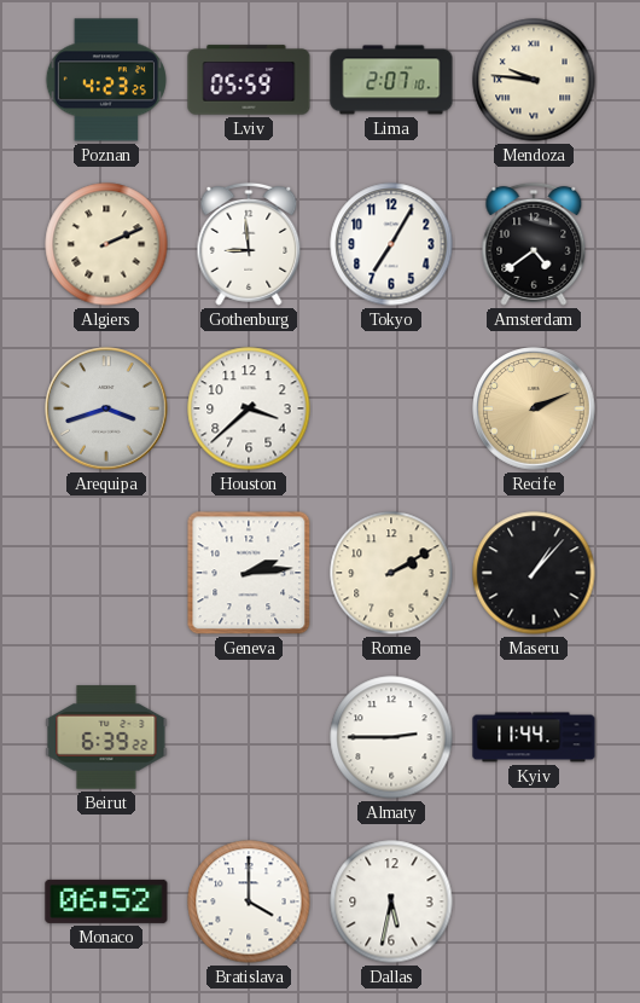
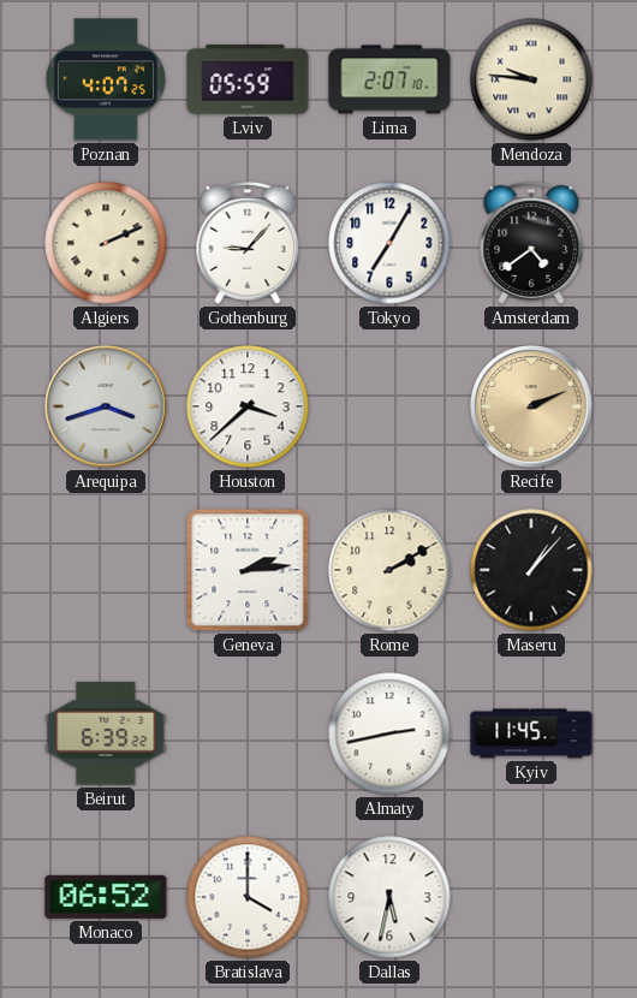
Poznan: 4:23 -> 4:07
Gothenburg: 8:59 -> 9:07
Almaty: 2:45 -> 2:43
Kyiv: 11:44 -> 11:45
